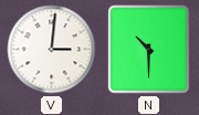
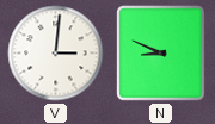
N: 10:30 -> 8:49
